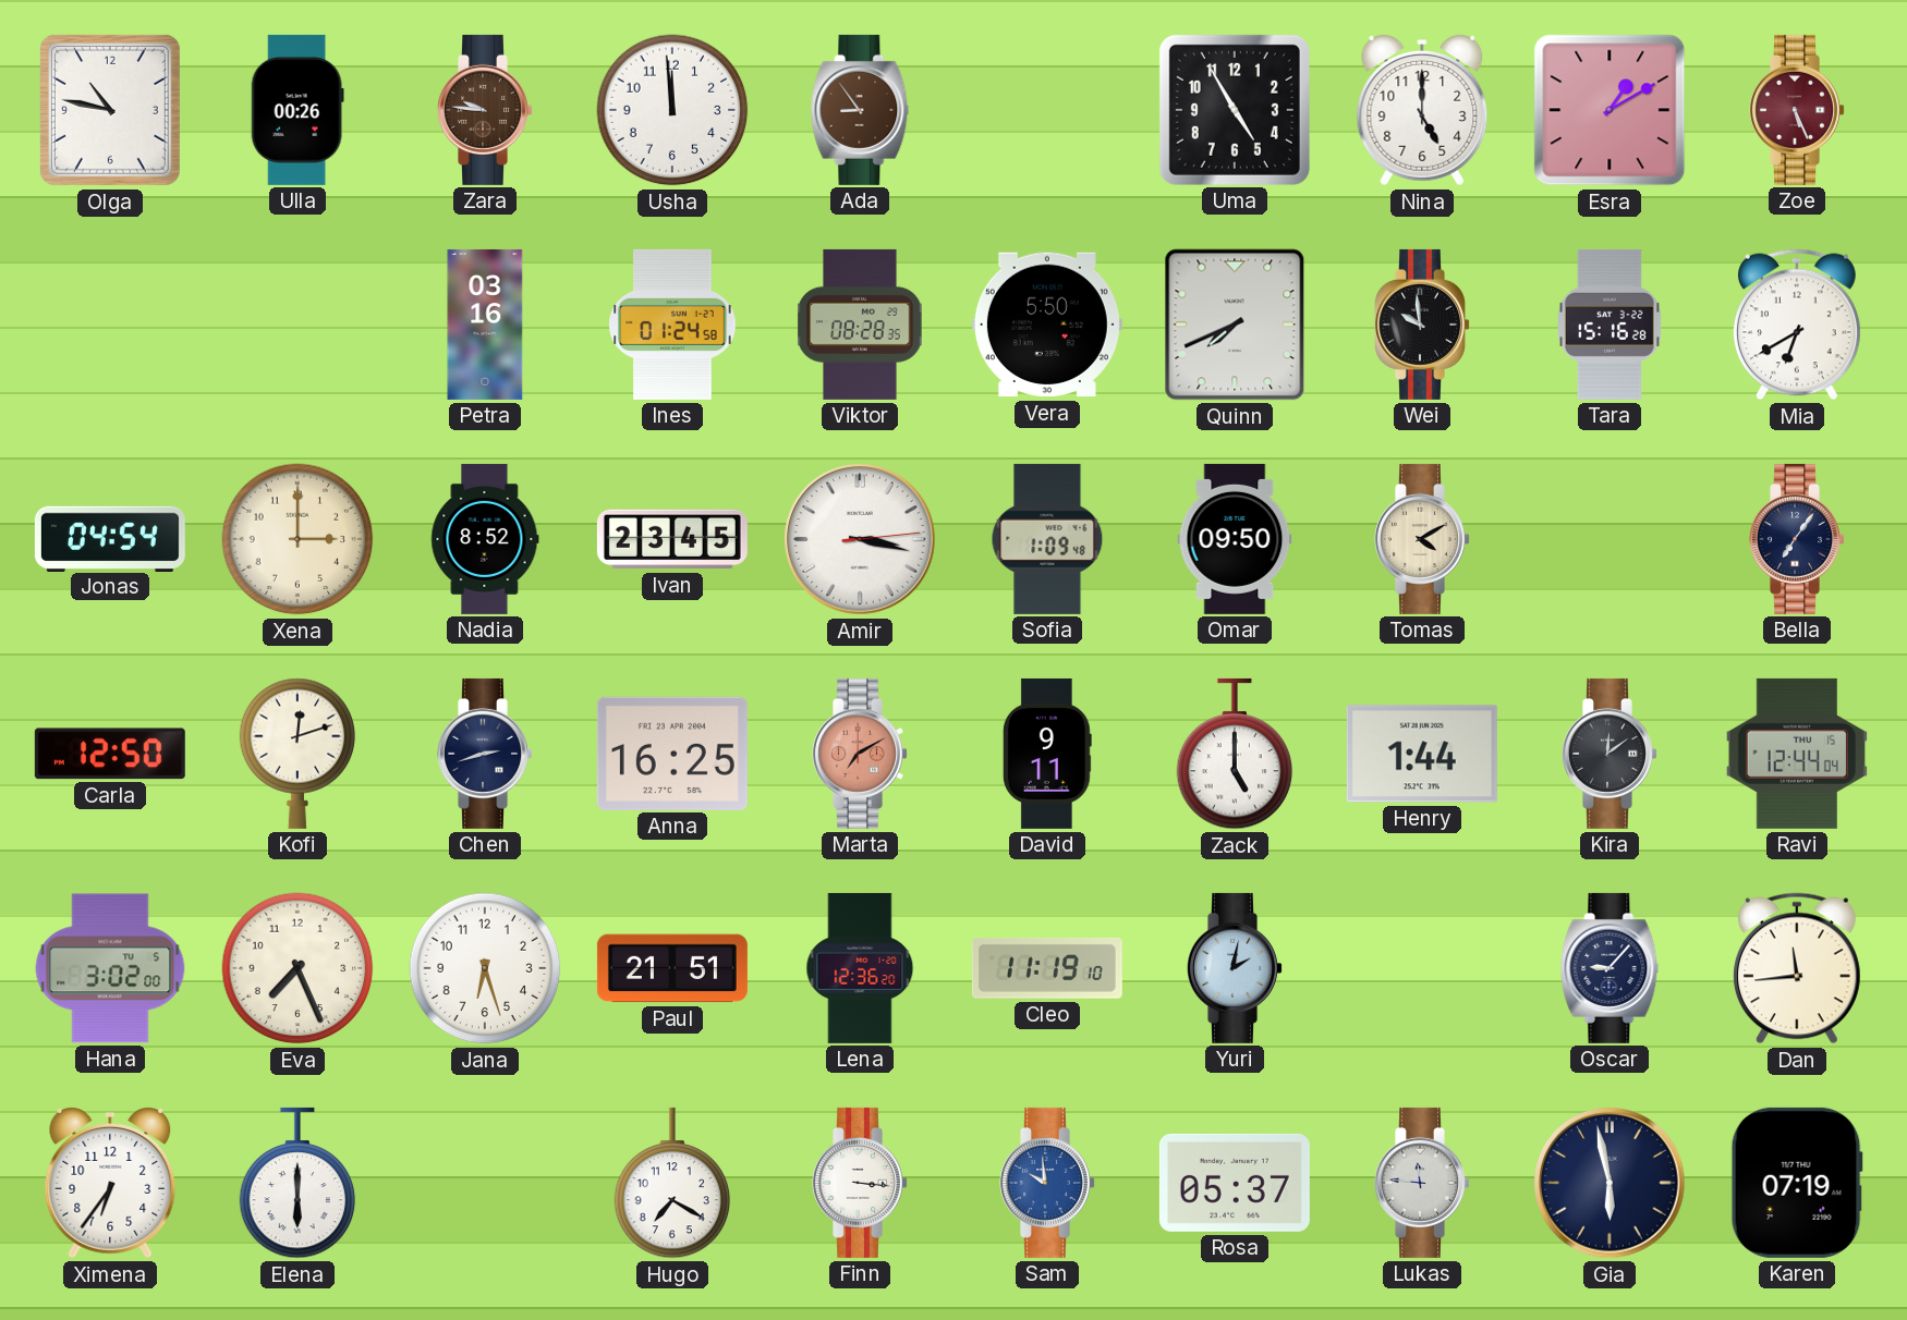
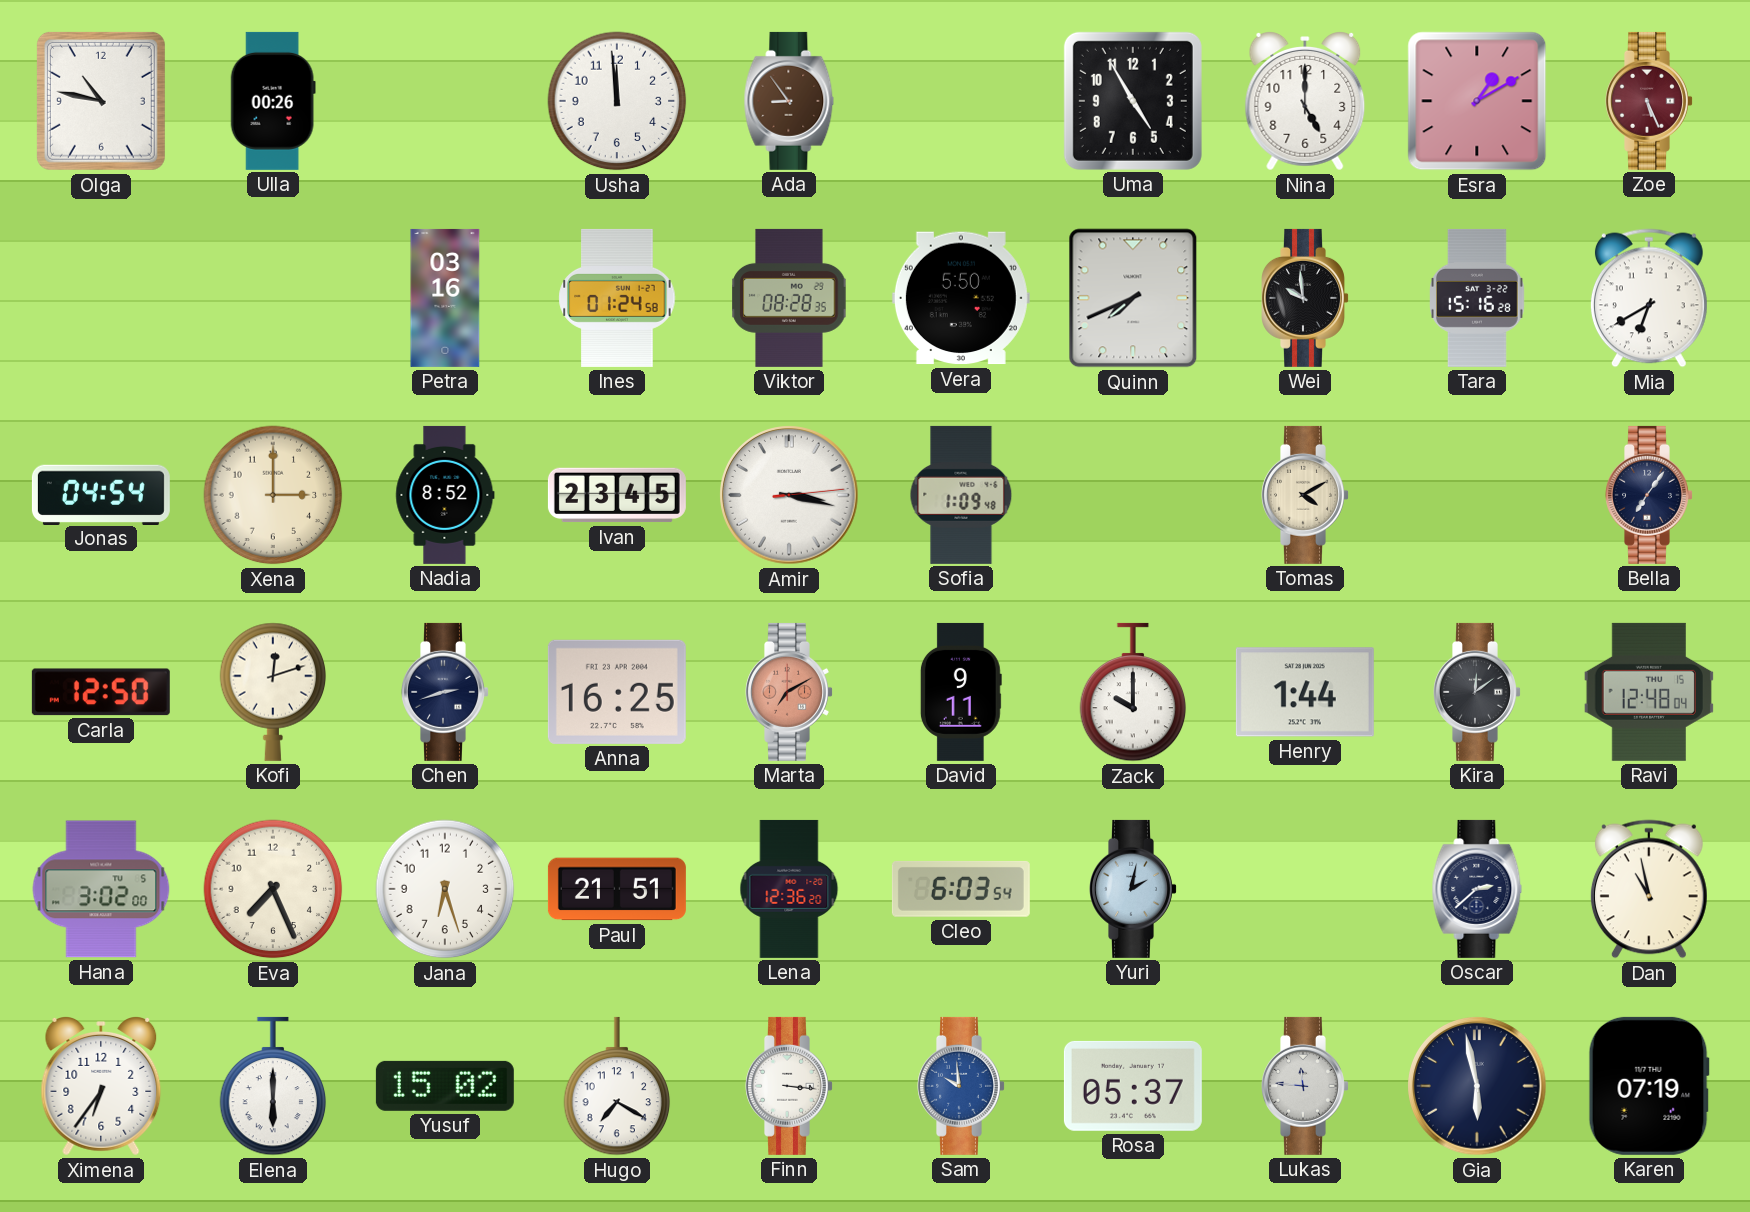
Zara: 9:46 -> none
Omar: 09:50 -> none
Zack: 5:00 -> 10:00
Ravi: 12:44 -> 12:48
Cleo: 11:19 -> 6:03
Oscar: 9:07 -> 2:38
Dan: 11:44 -> 10:58
Yusuf: none -> 15:02
